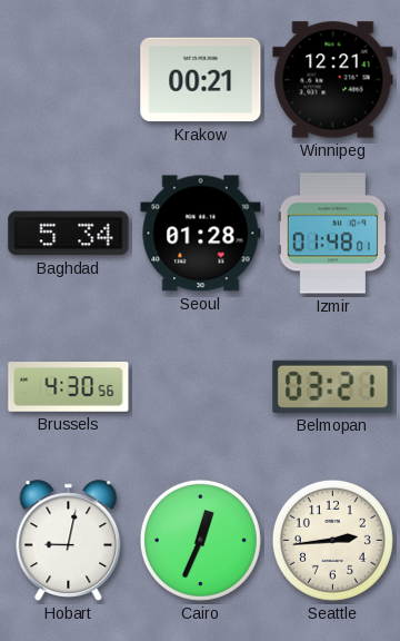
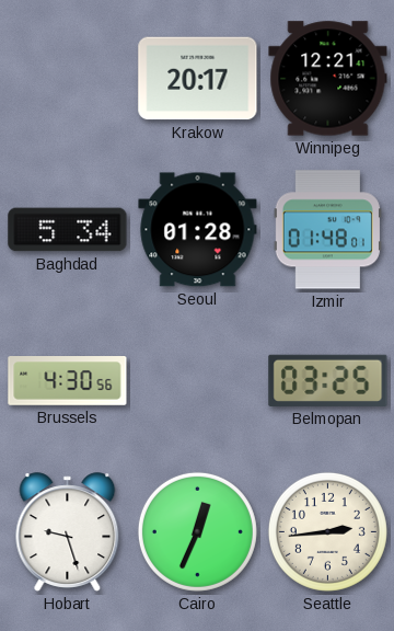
Krakow: 00:21 -> 20:17
Belmopan: 03:21 -> 03:25
Hobart: 9:02 -> 9:27
